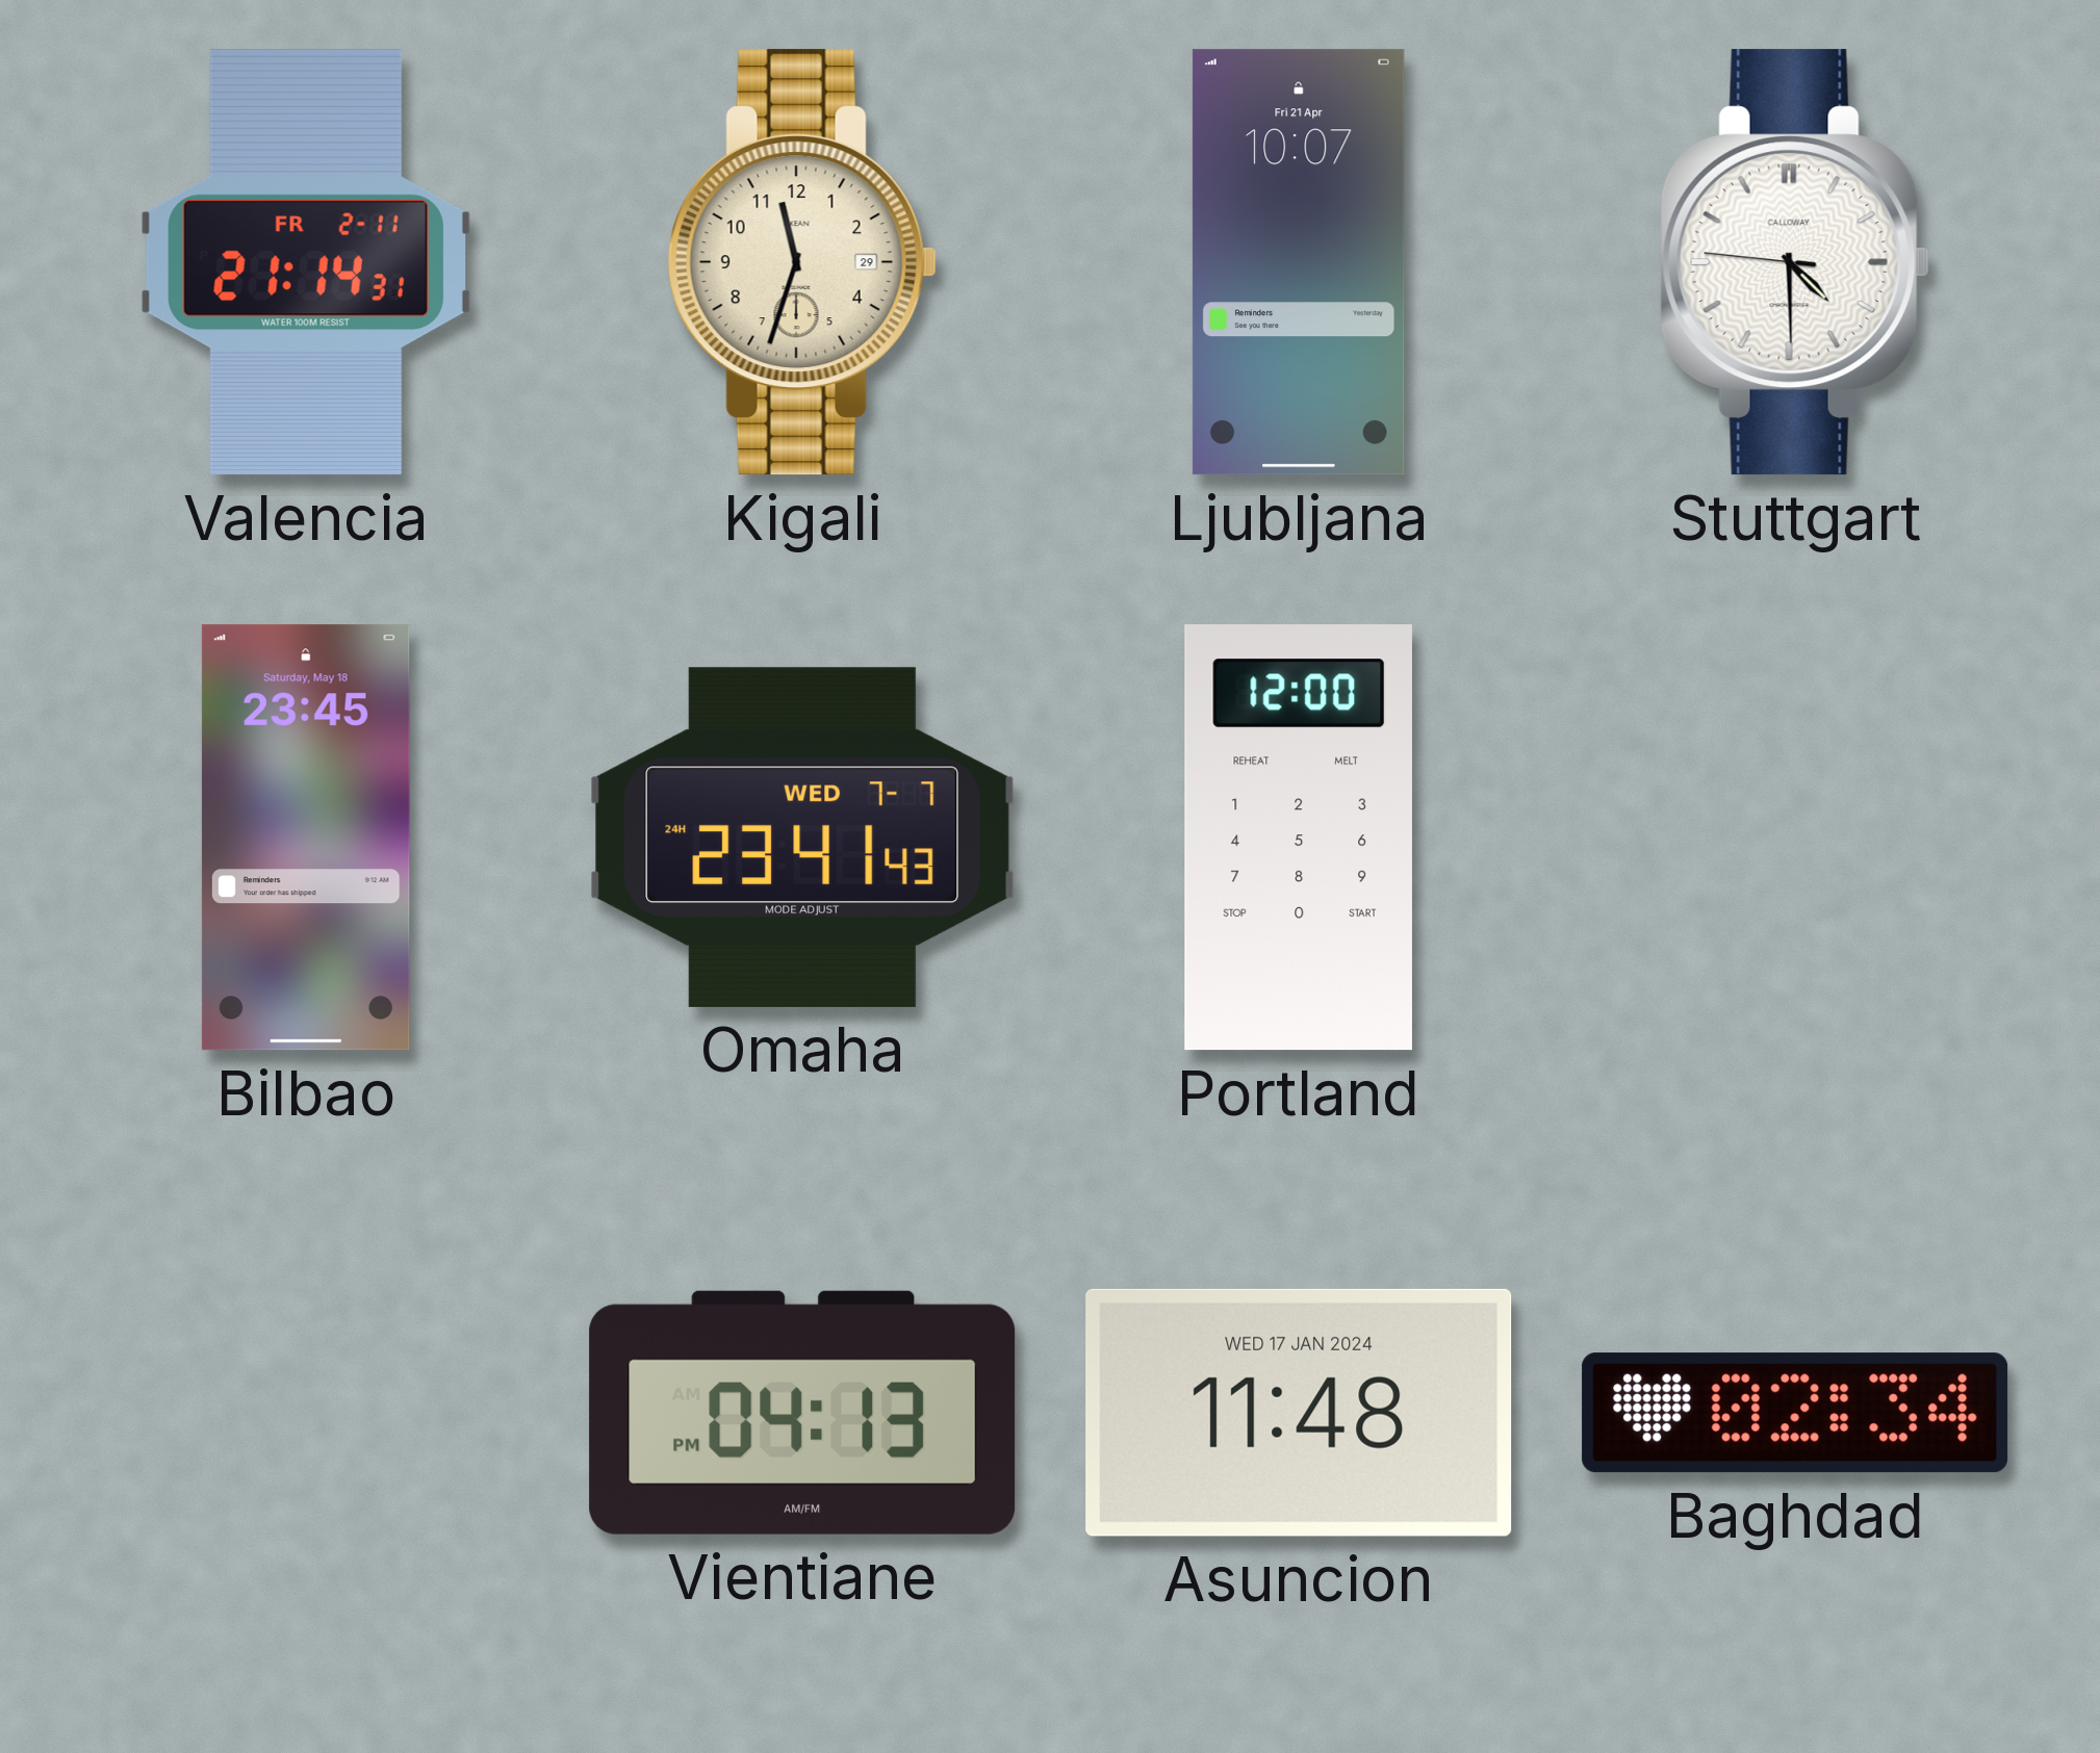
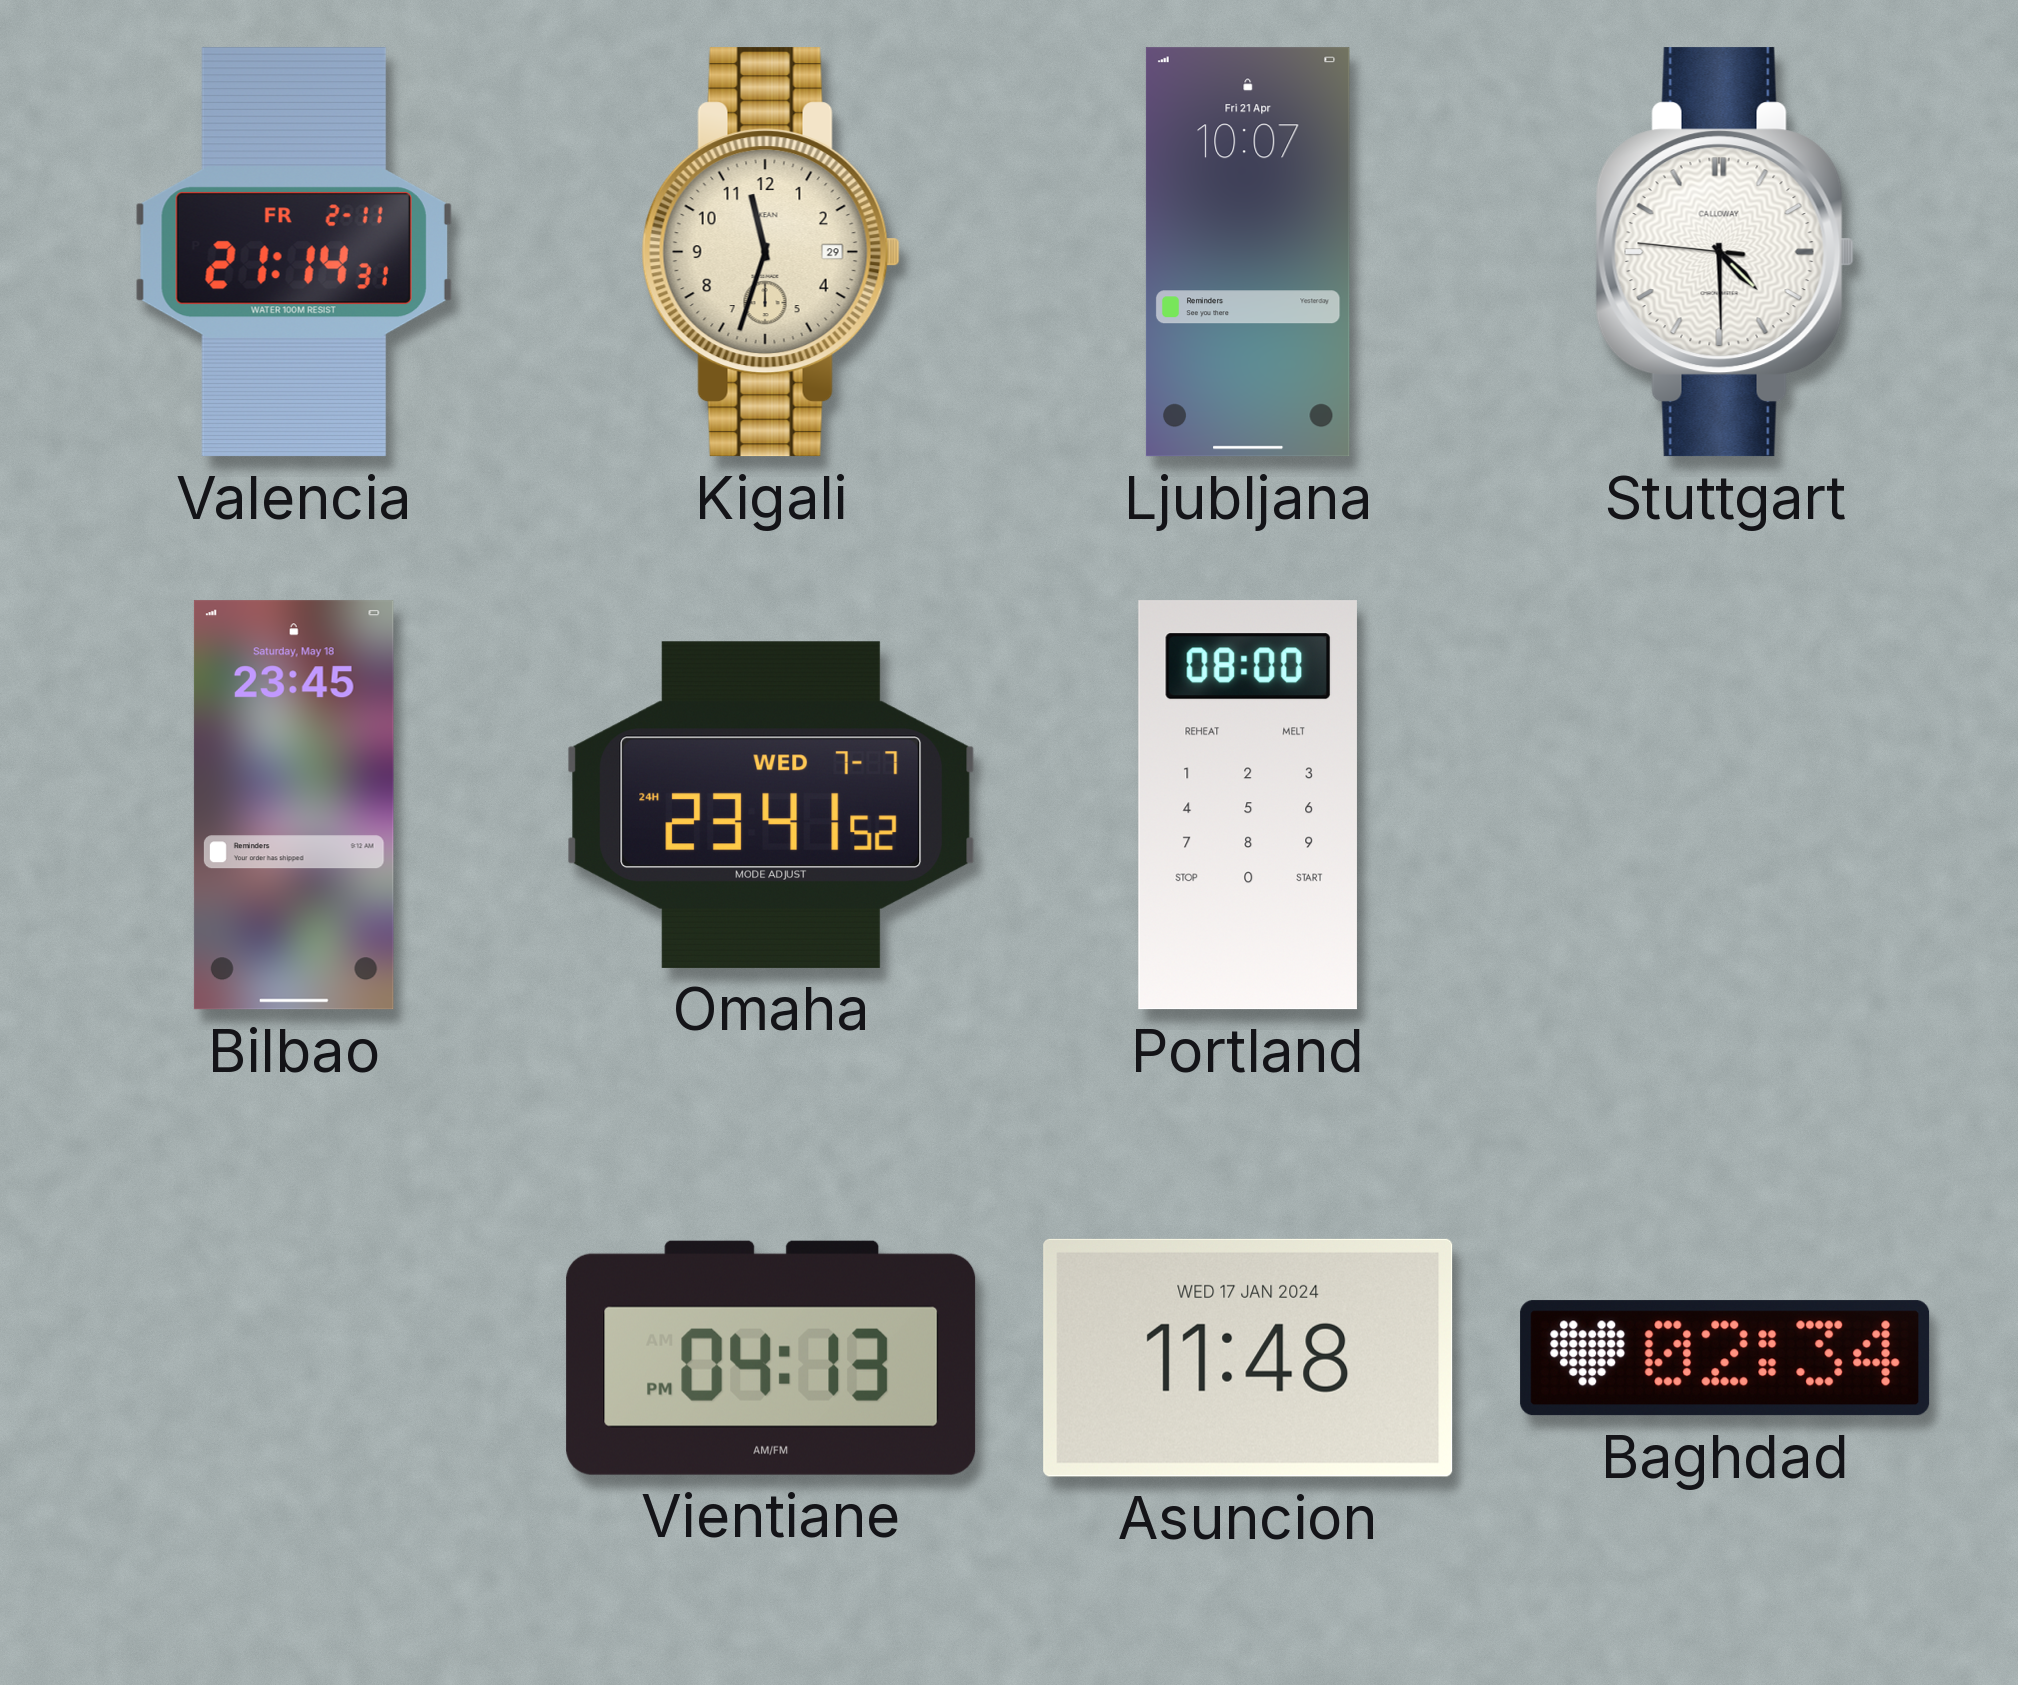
Omaha: 23:41:43 -> 23:41:52
Portland: 12:00 -> 08:00
